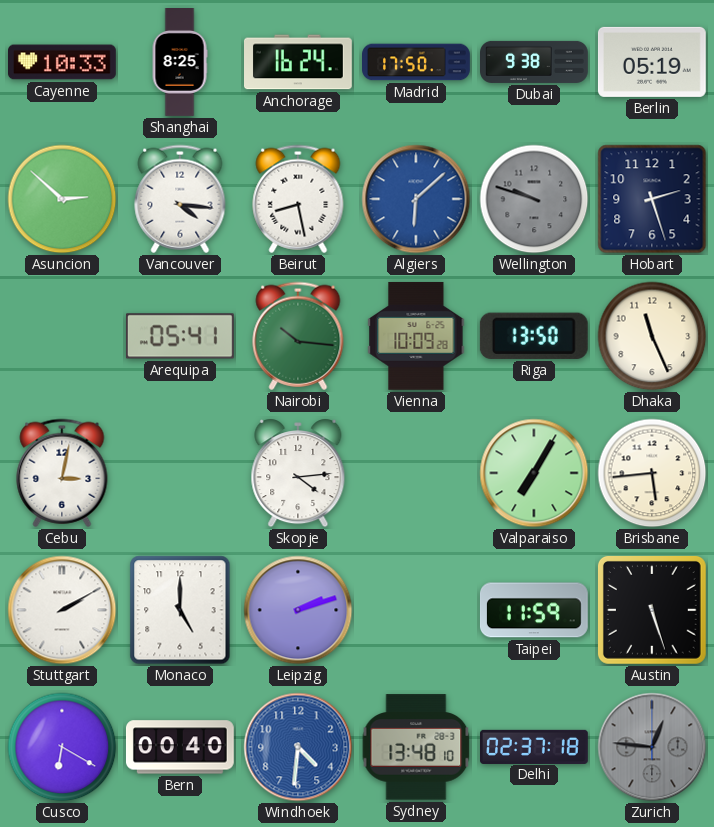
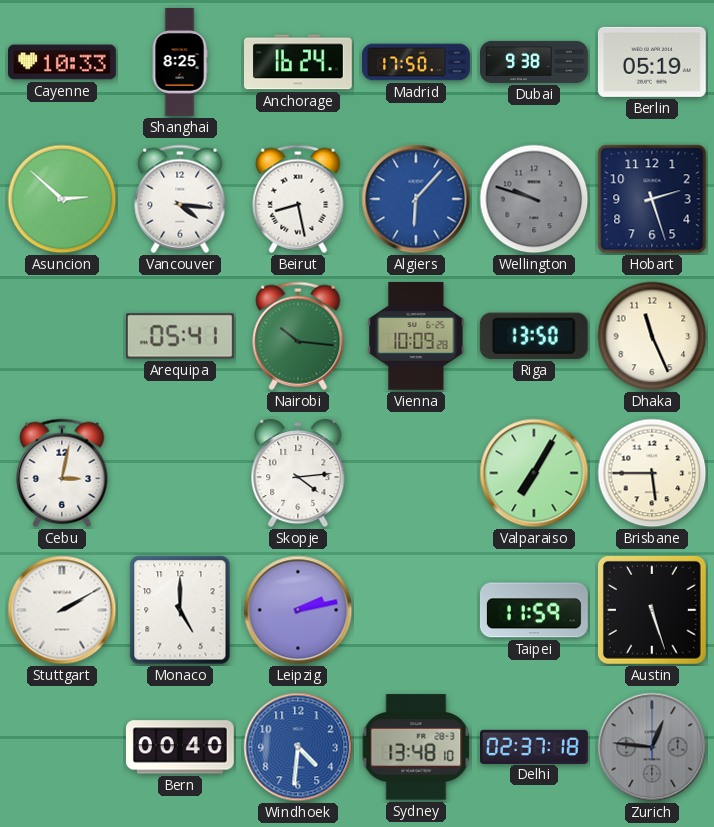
Algiers: 6:08 -> 6:07
Brisbane: 5:44 -> 5:45
Leipzig: 2:12 -> 2:13
Cusco: 6:20 -> none
